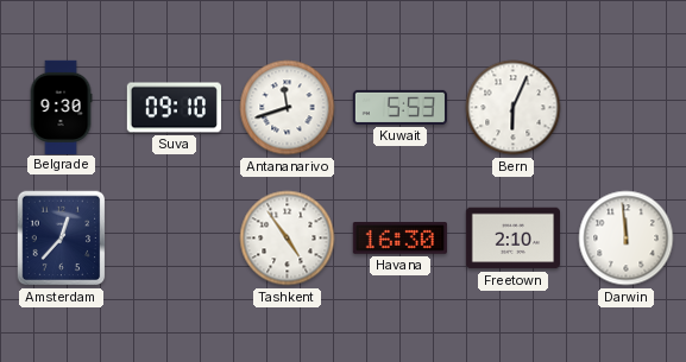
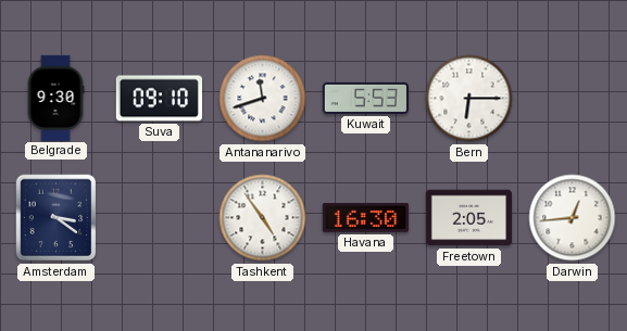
Bern: 6:04 -> 6:15
Amsterdam: 12:37 -> 3:21
Freetown: 2:10 -> 2:05
Darwin: 11:59 -> 12:44
